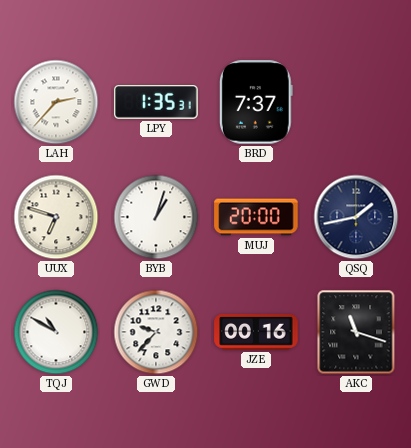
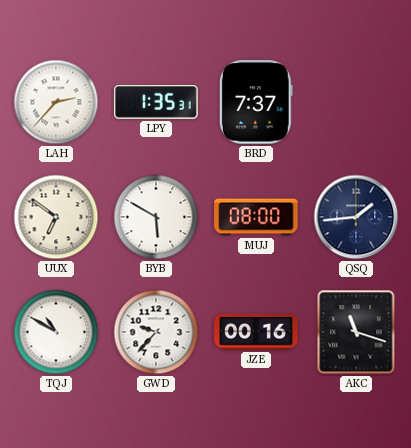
UUX: 6:48 -> 6:51
BYB: 1:03 -> 5:50
MUJ: 20:00 -> 08:00
QSQ: 1:43 -> 1:44
